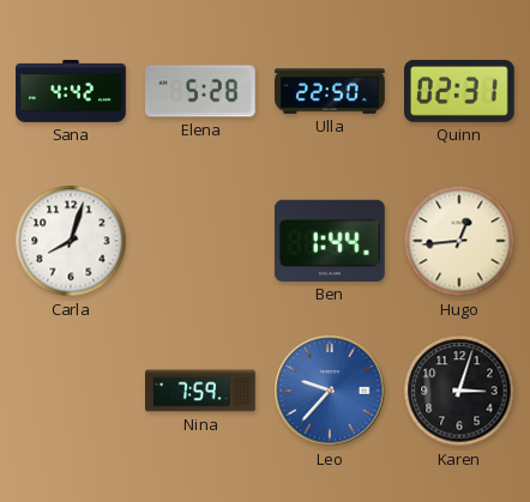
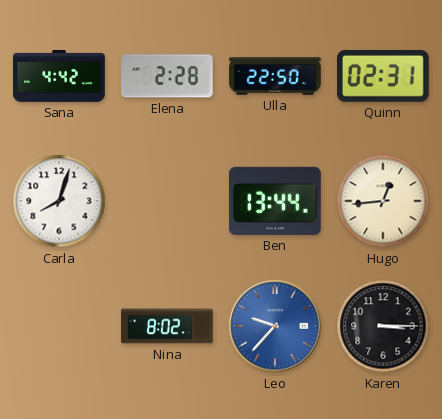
Elena: 5:28 -> 2:28
Ben: 1:44 -> 13:44
Nina: 7:59 -> 8:02
Karen: 3:03 -> 3:15
